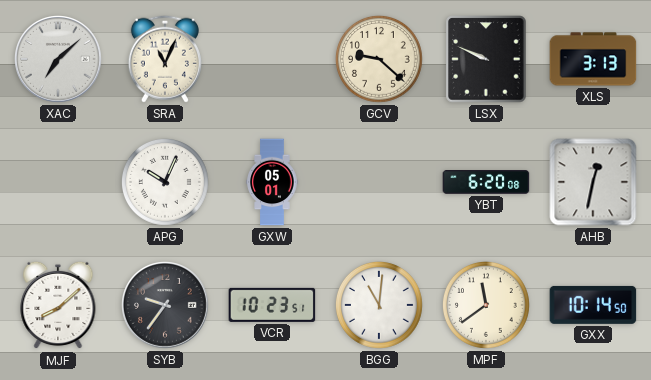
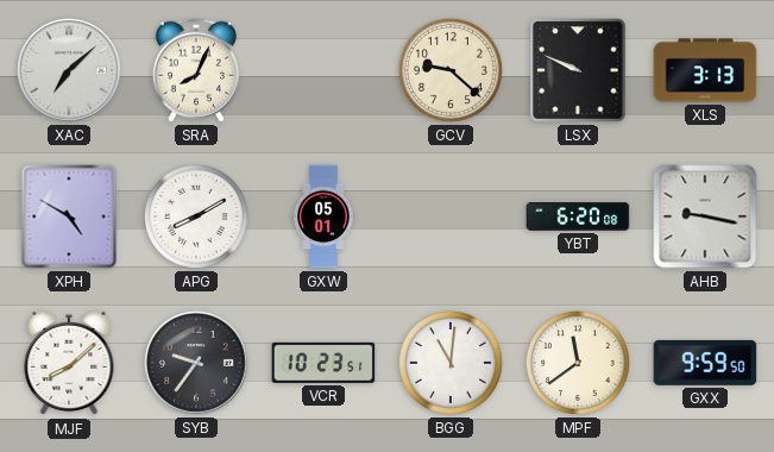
SRA: 11:04 -> 8:04
XPH: none -> 4:50
APG: 10:04 -> 8:10
AHB: 12:32 -> 9:17
GXX: 10:14 -> 9:59
